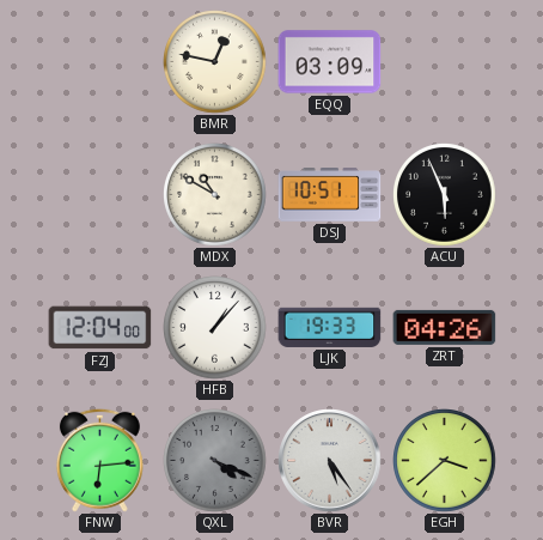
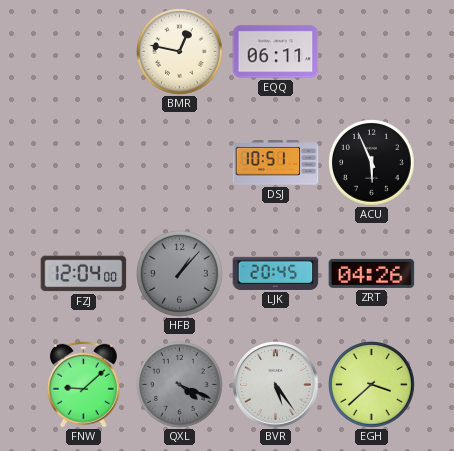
EQQ: 03:09 -> 06:11
MDX: 10:50 -> none
HFB dial: white -> grey
LJK: 19:33 -> 20:45
FNW: 6:14 -> 9:08
